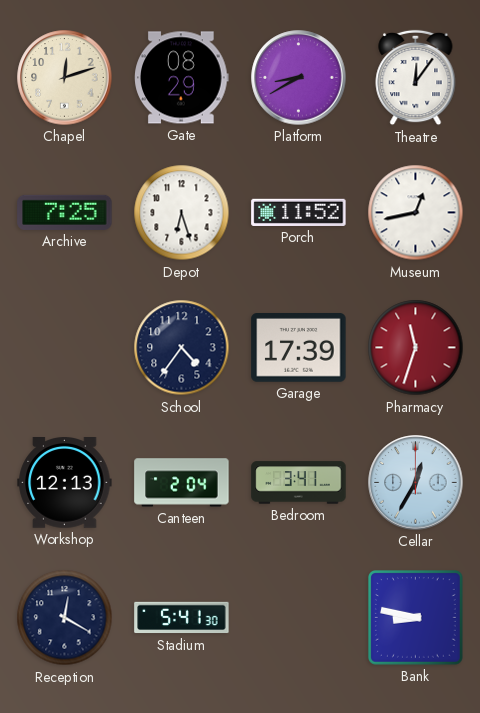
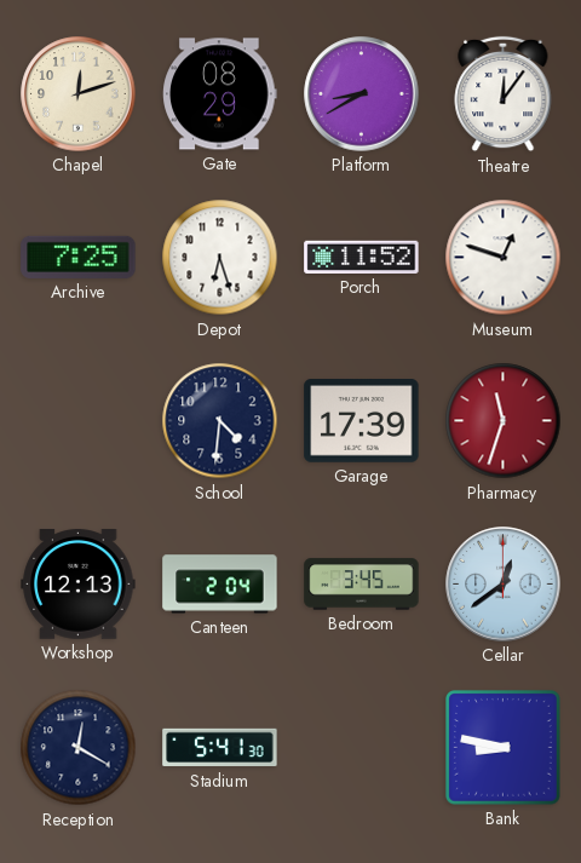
Museum: 12:43 -> 12:48
School: 4:36 -> 4:31
Bedroom: 3:41 -> 3:45
Cellar: 12:35 -> 12:39
